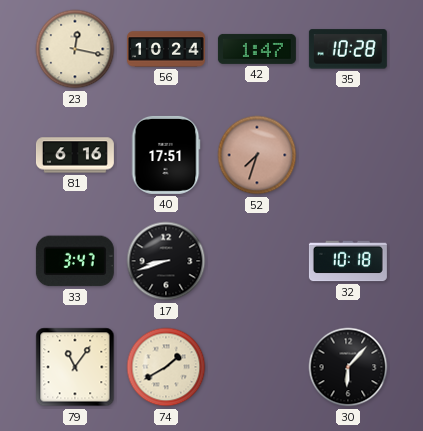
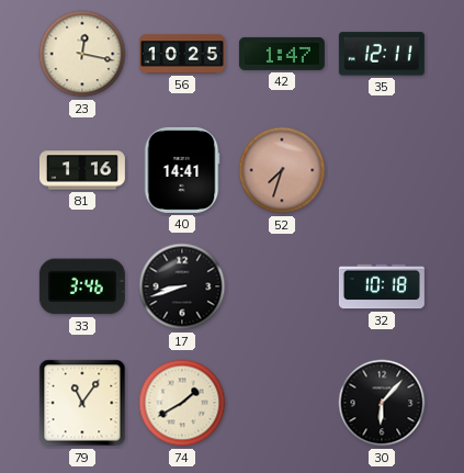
56: 10:24 -> 10:25
35: 10:28 -> 12:11
81: 6:16 -> 1:16
40: 17:51 -> 14:41
33: 3:47 -> 3:46
